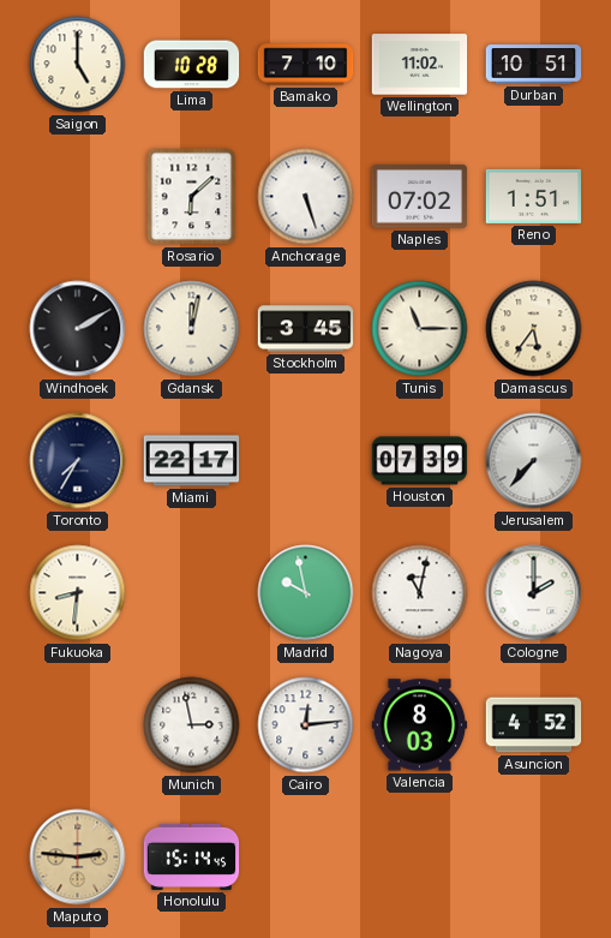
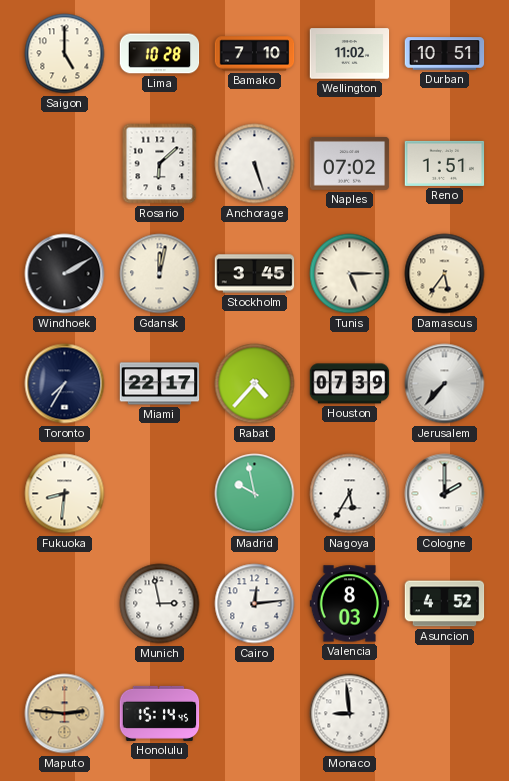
Tunis: 11:15 -> 5:15
Rabat: none -> 4:37
Nagoya: 11:02 -> 5:35
Monaco: none -> 8:59
